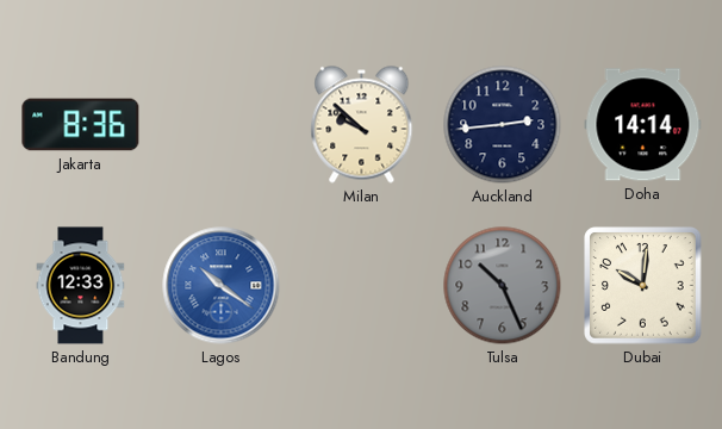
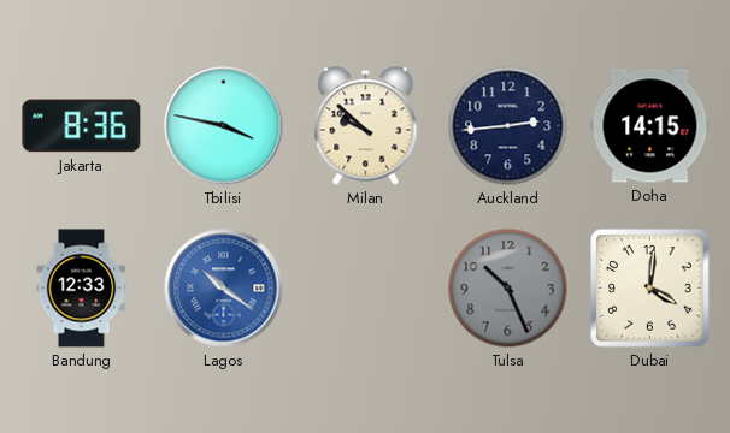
Tbilisi: none -> 3:47
Doha: 14:14 -> 14:15
Dubai: 10:01 -> 4:01
